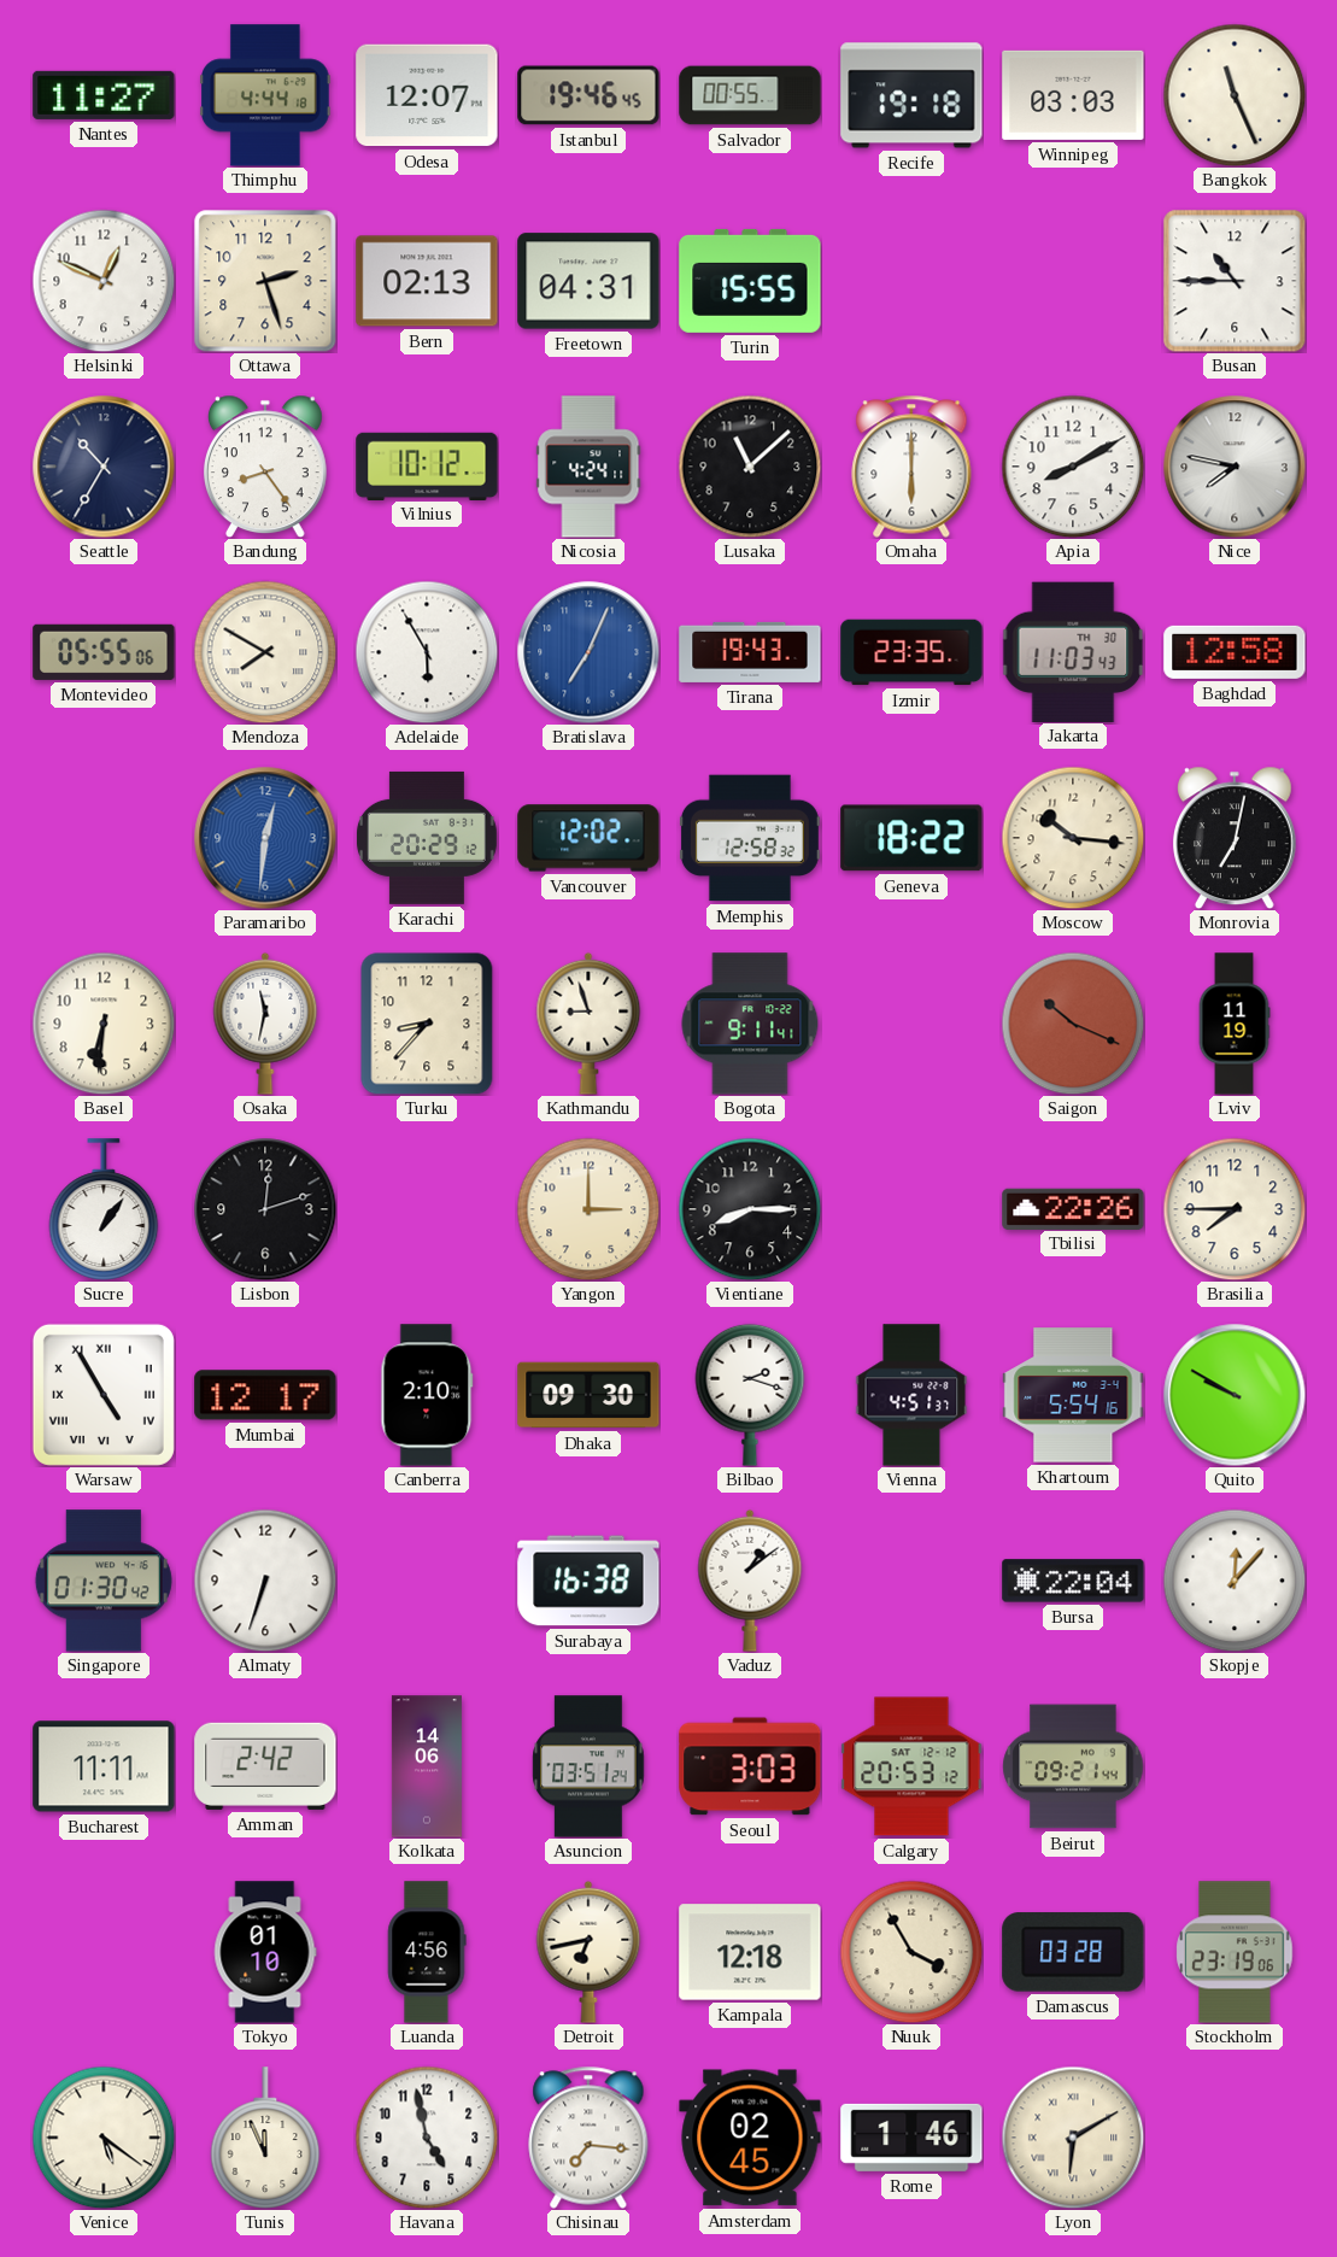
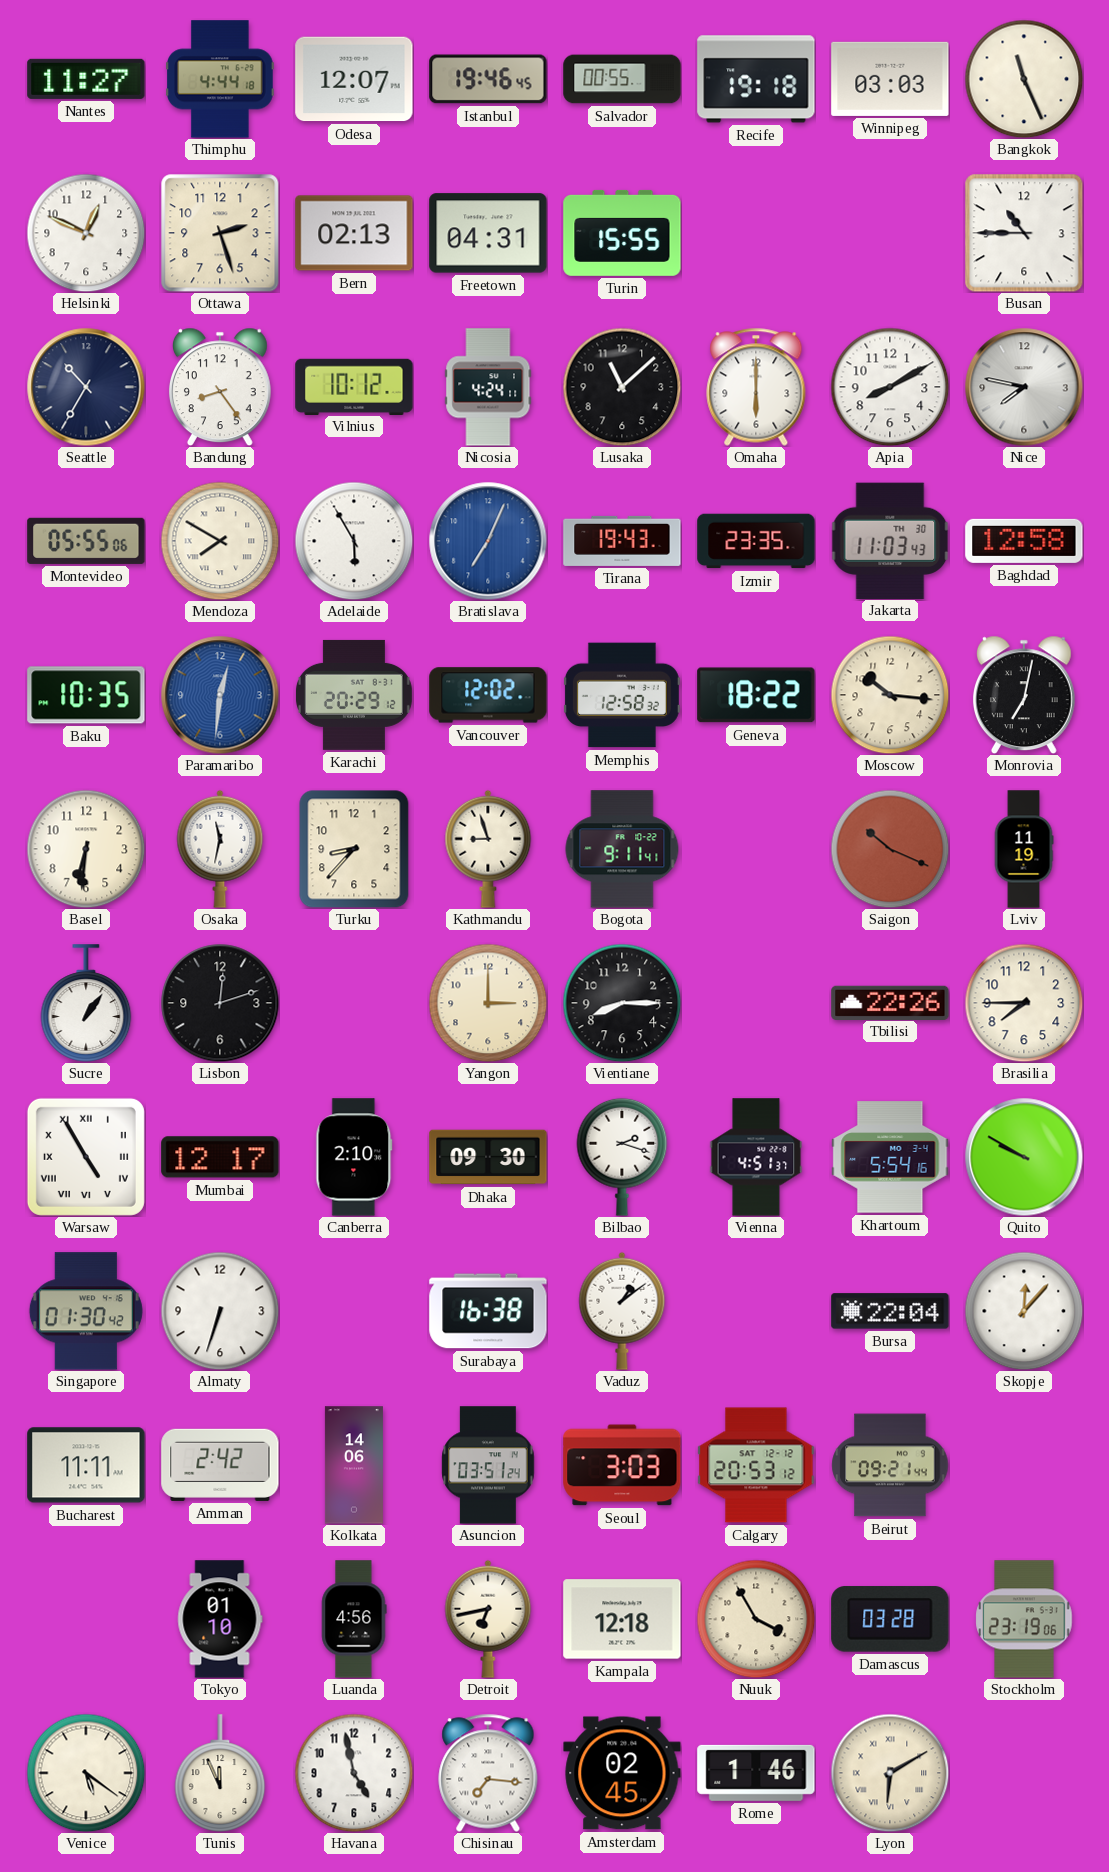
Baku: none -> 10:35
